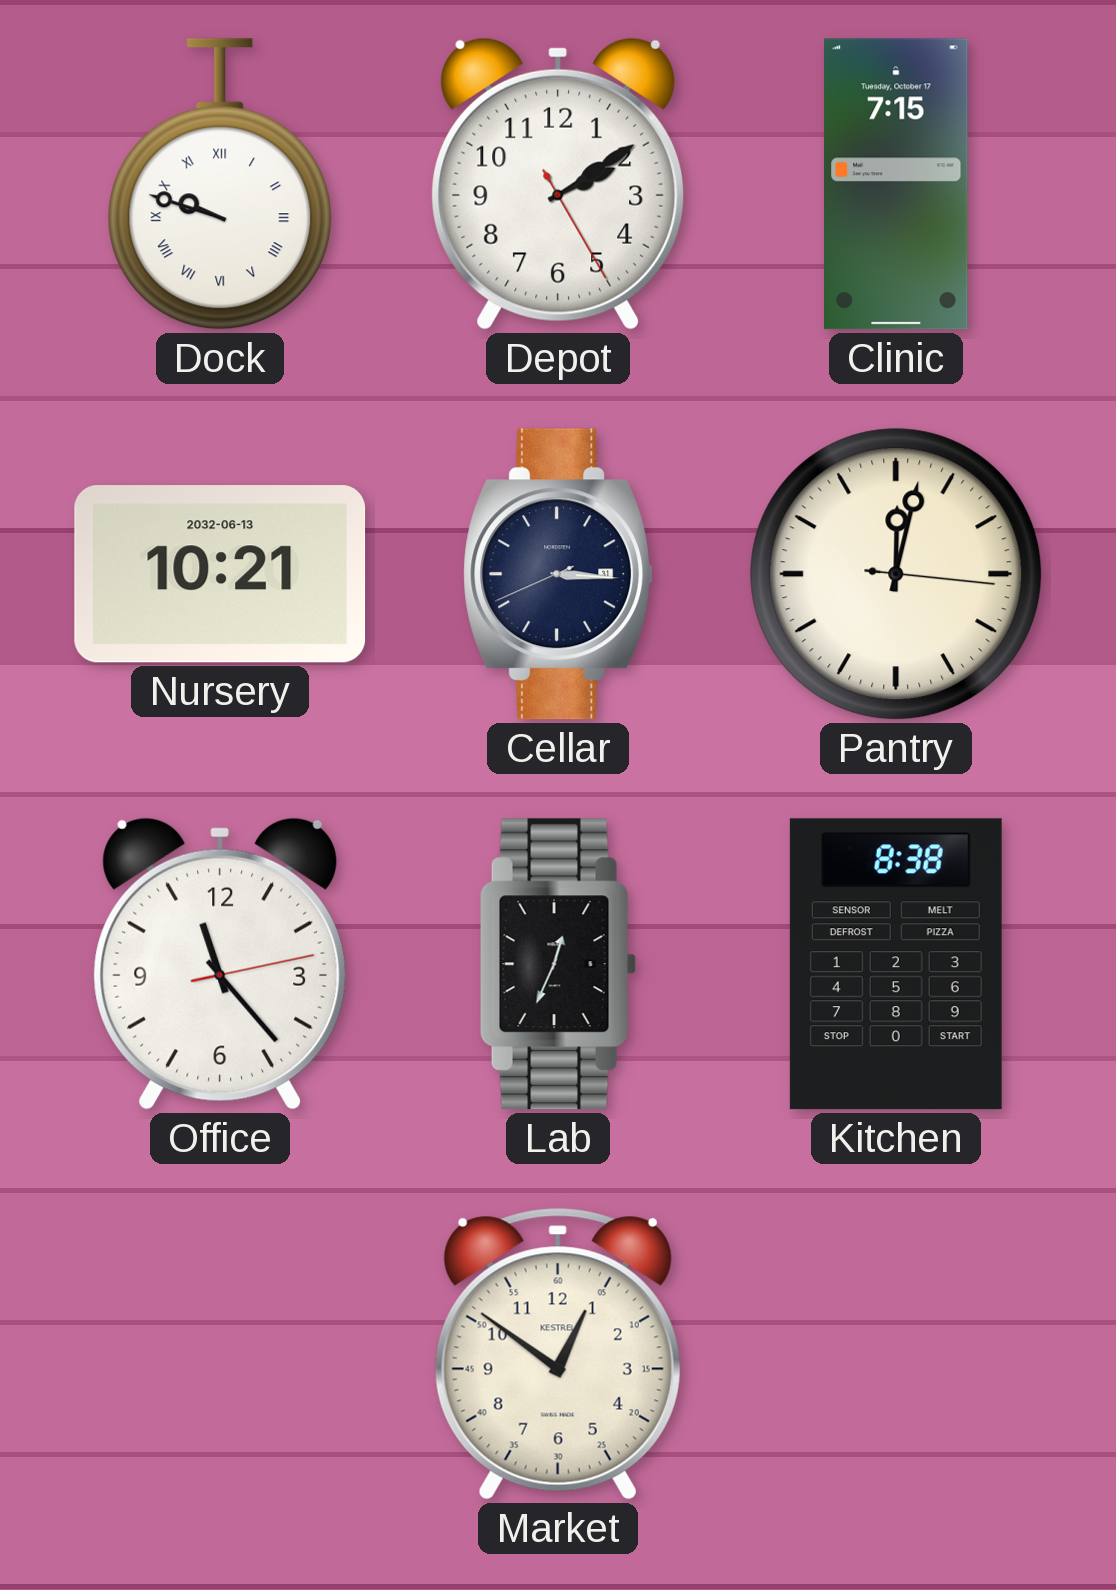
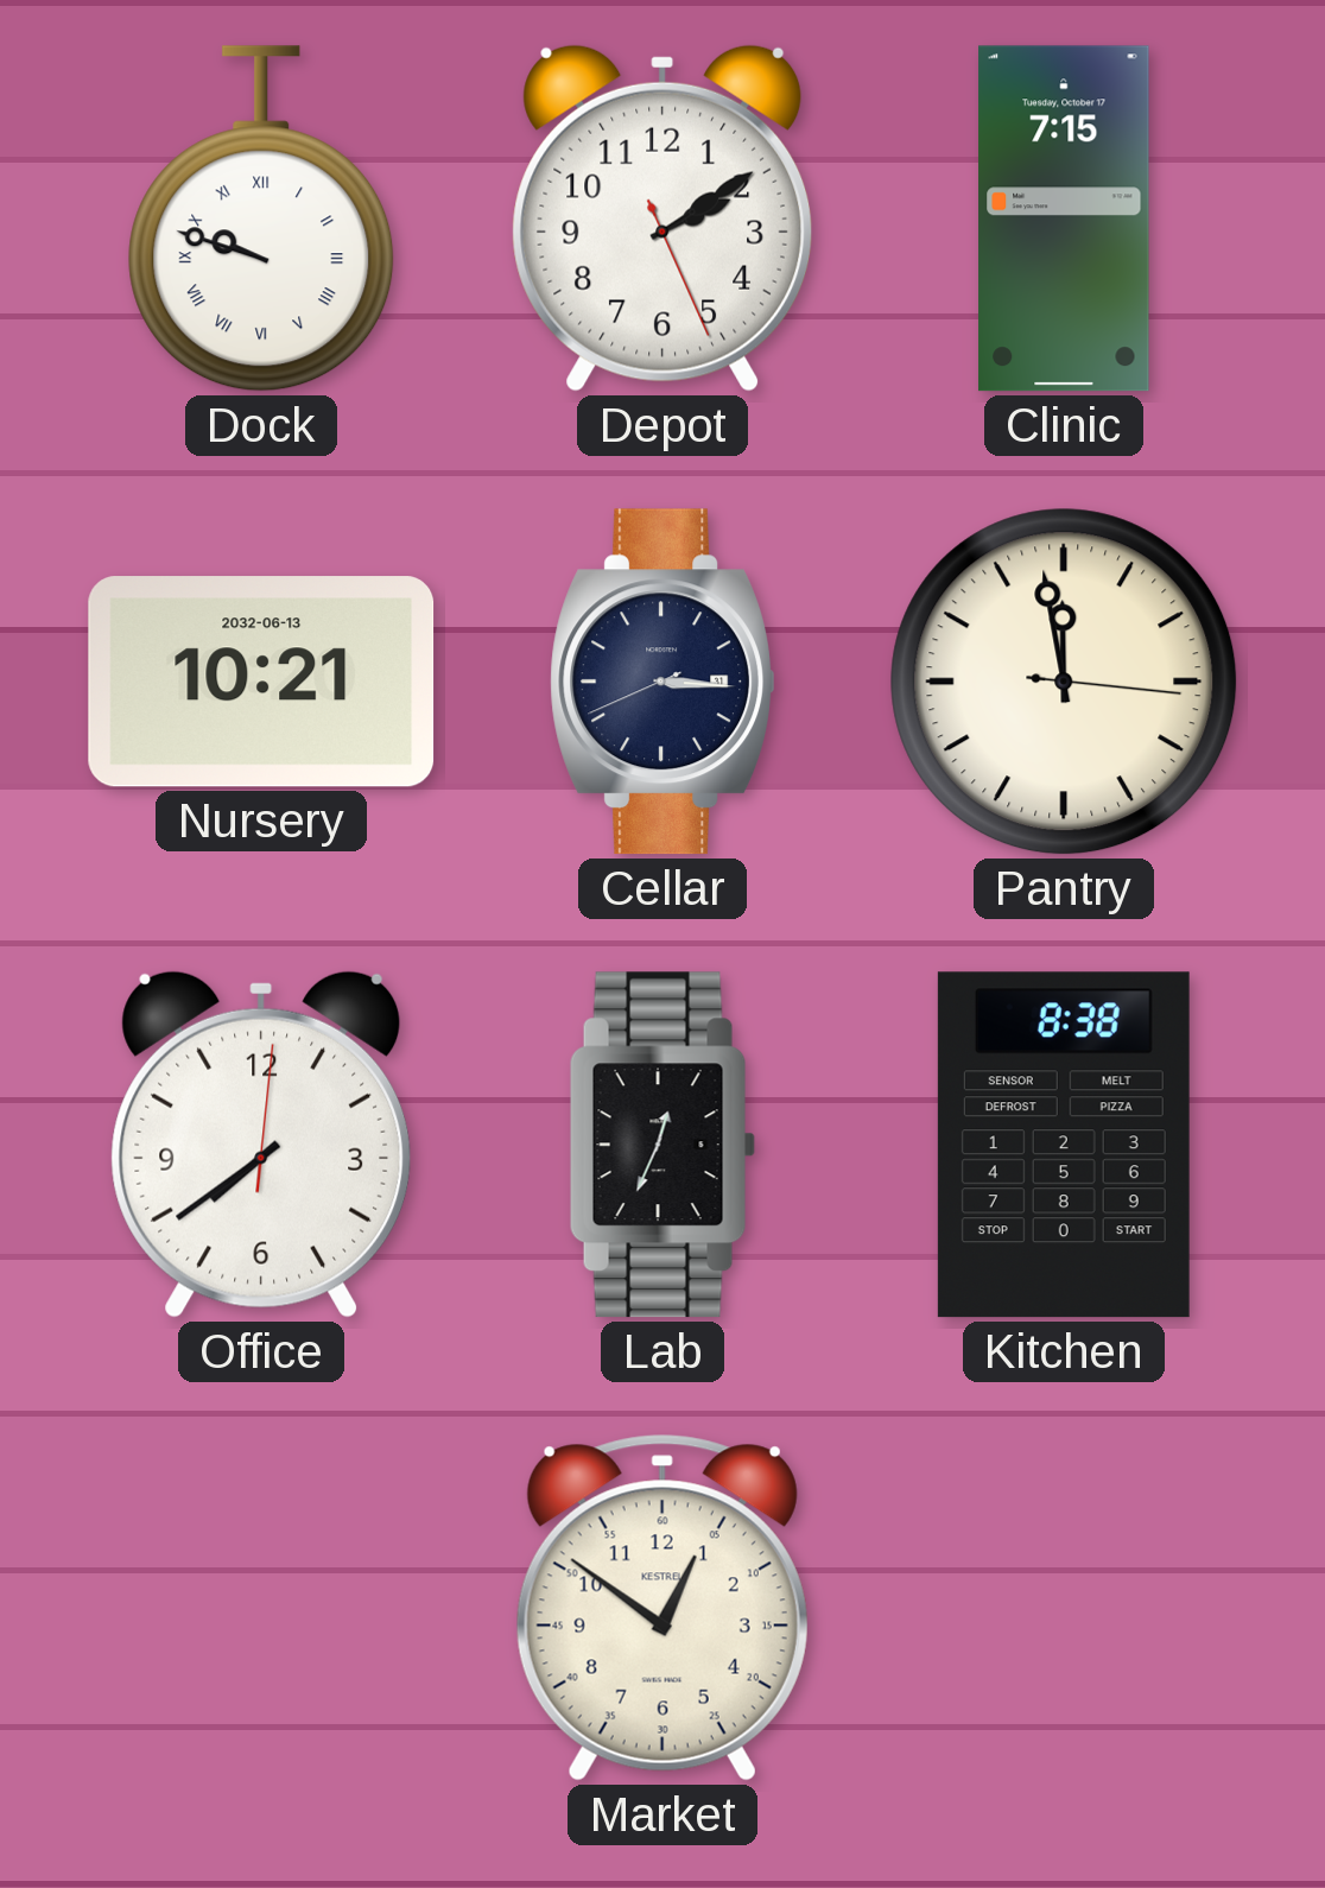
Depot: 2:09:25 -> 2:09:26
Pantry: 12:02 -> 11:58
Office: 11:23 -> 7:39
